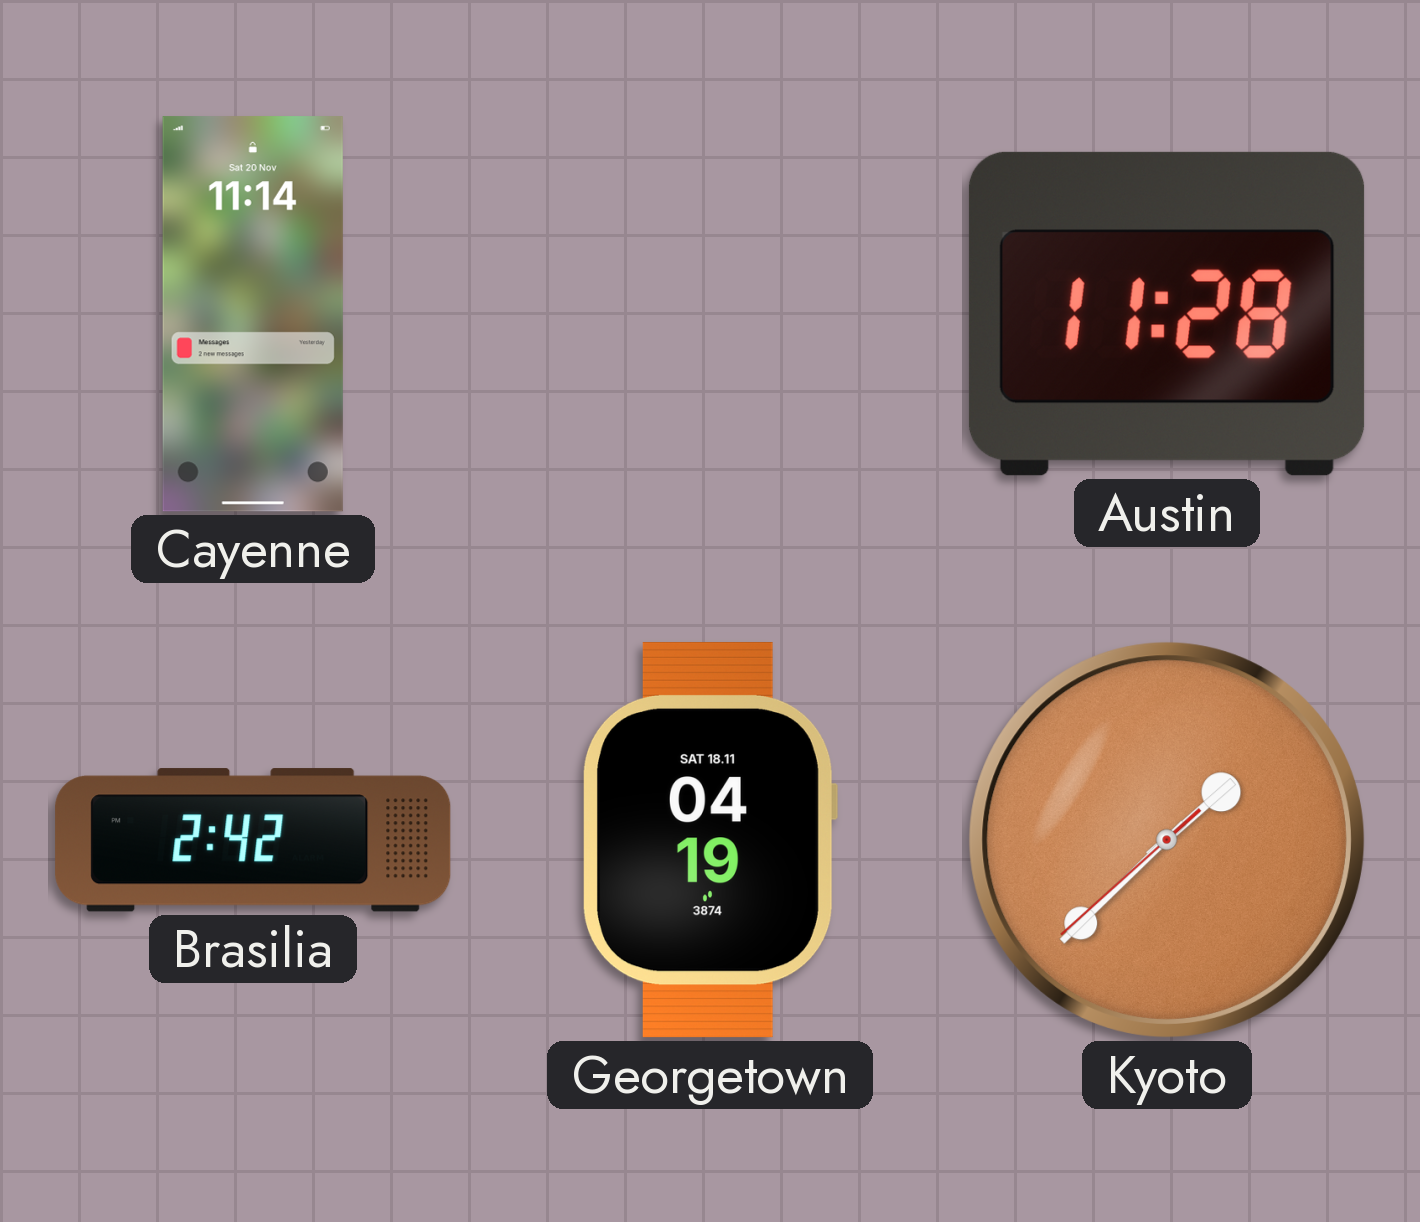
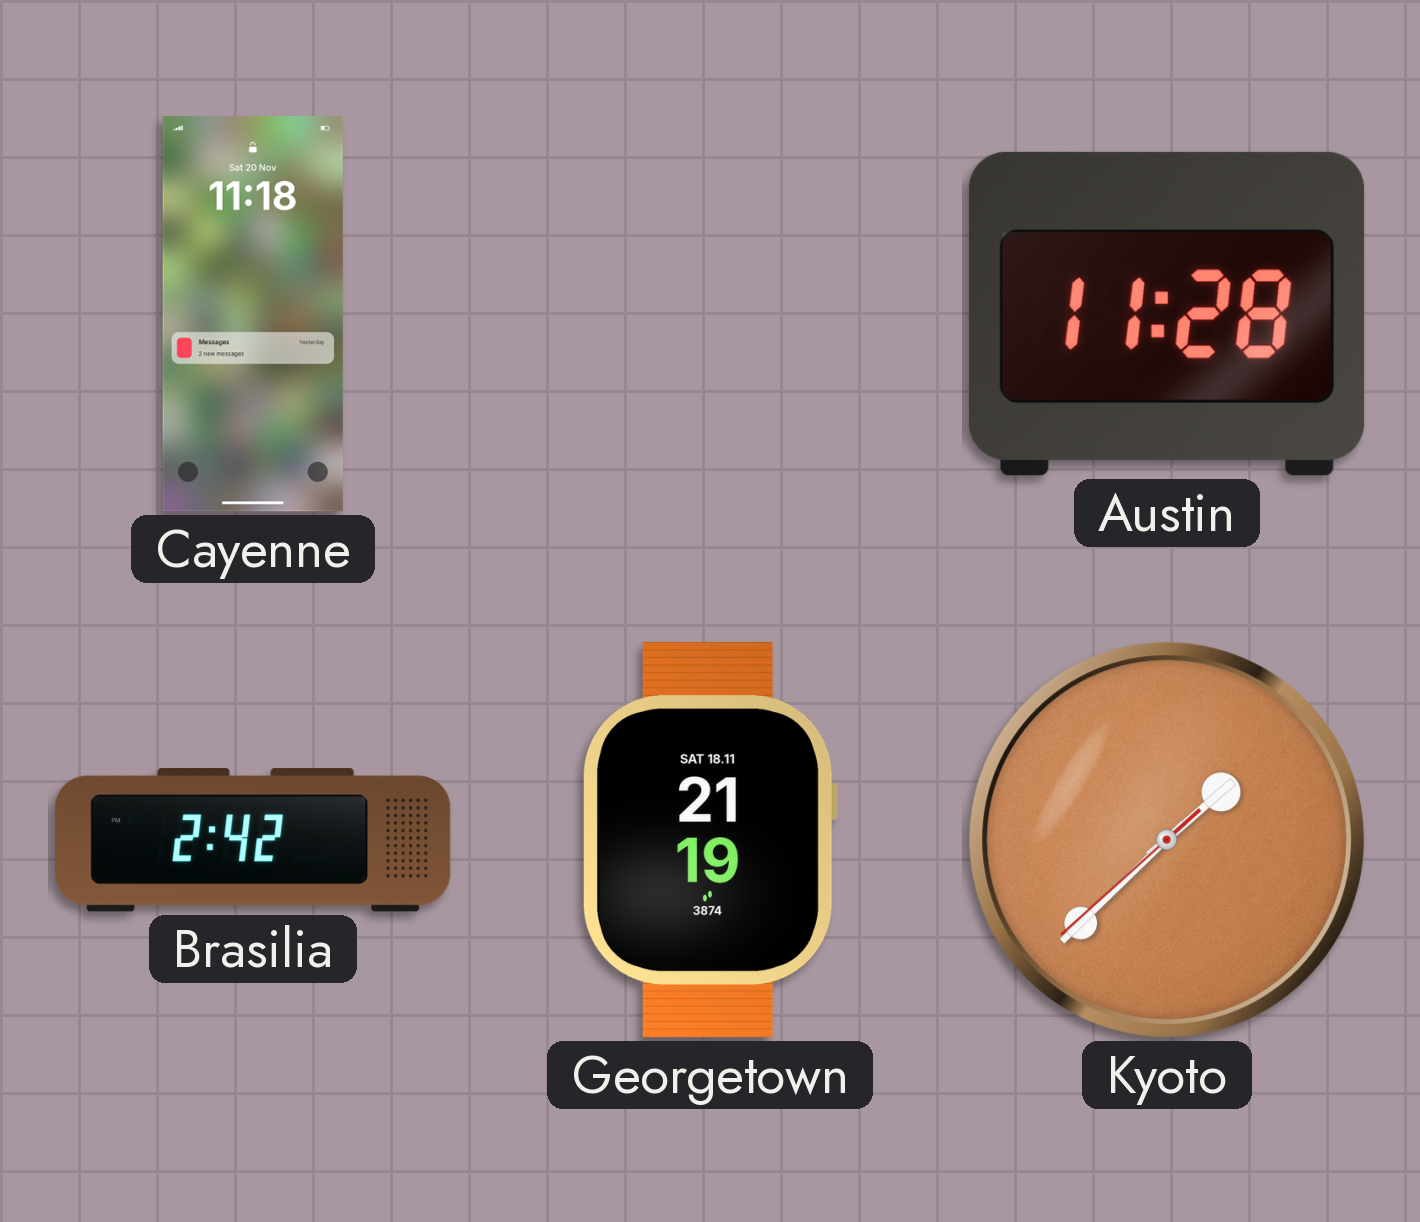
Cayenne: 11:14 -> 11:18
Georgetown: 04:19 -> 21:19
